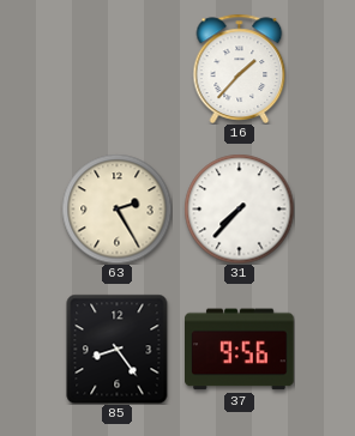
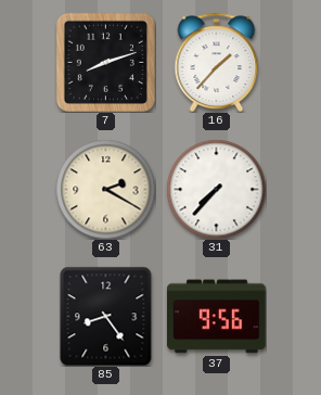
7: none -> 8:12
63: 2:25 -> 2:20
